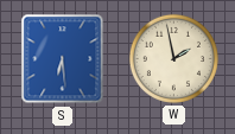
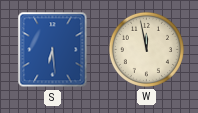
W: 1:58 -> 11:58
